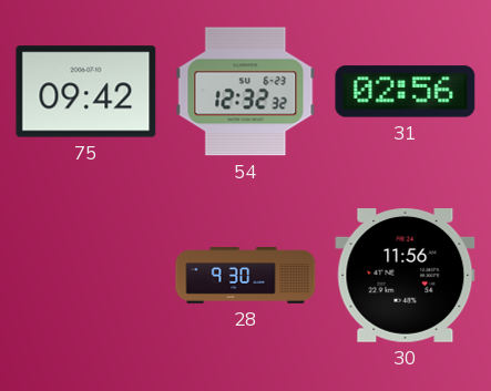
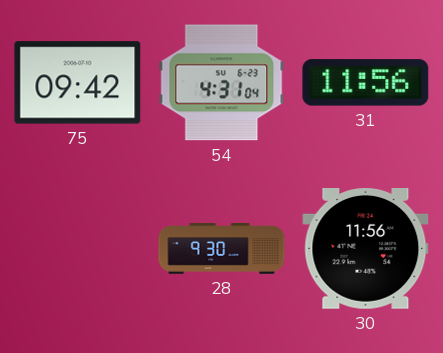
54: 12:32 -> 4:31
31: 02:56 -> 11:56
